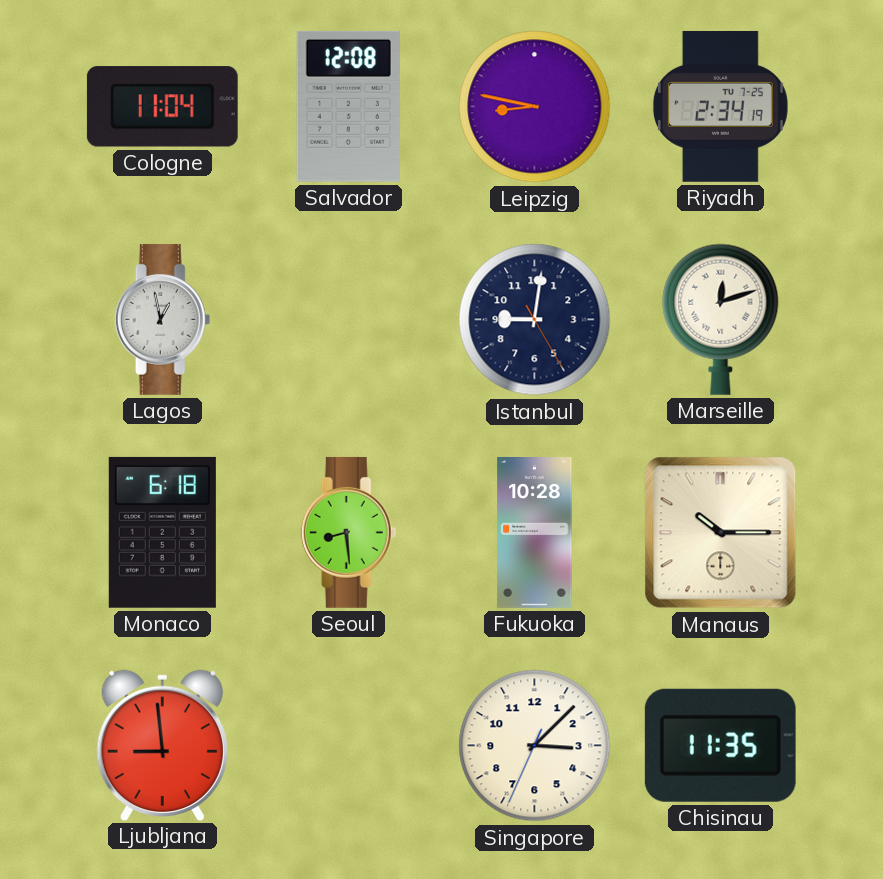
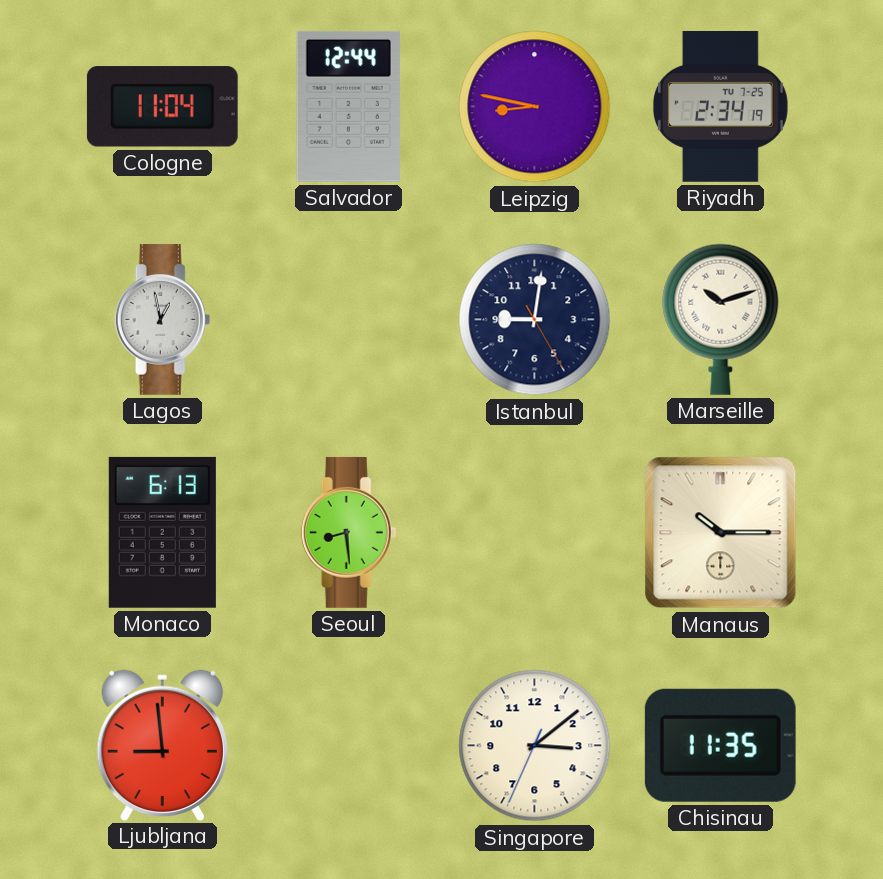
Salvador: 12:08 -> 12:44
Marseille: 12:12 -> 10:12
Monaco: 6:18 -> 6:13
Fukuoka: 10:28 -> none
Singapore: 3:07 -> 3:08
